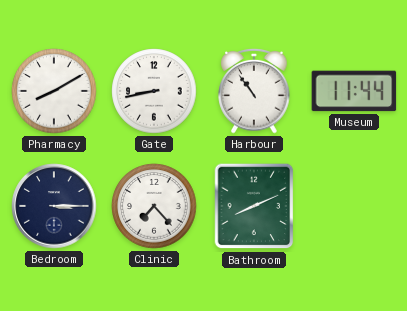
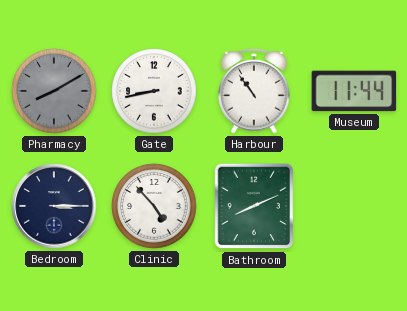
Pharmacy dial: white -> grey
Clinic: 7:23 -> 4:53
